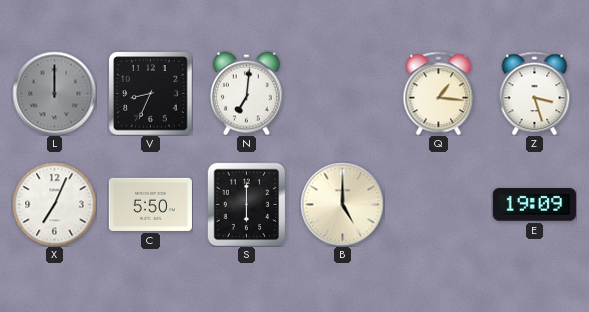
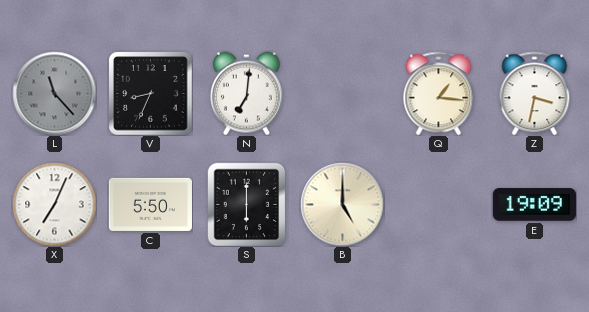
L: 12:00 -> 11:23
Z: 3:27 -> 3:32
